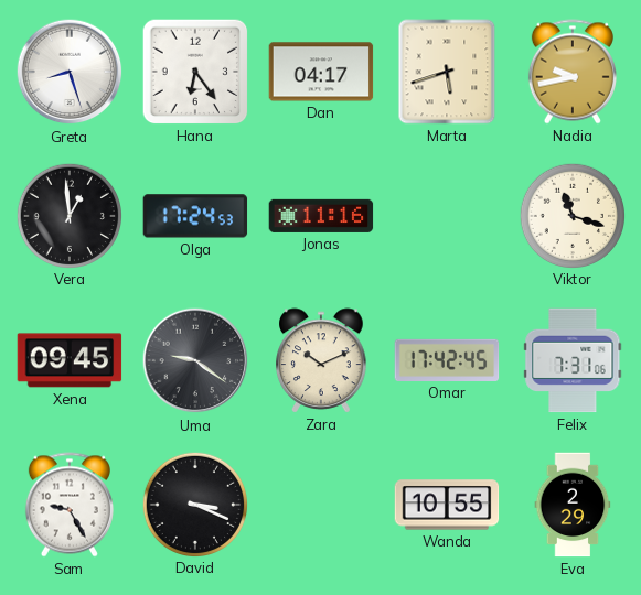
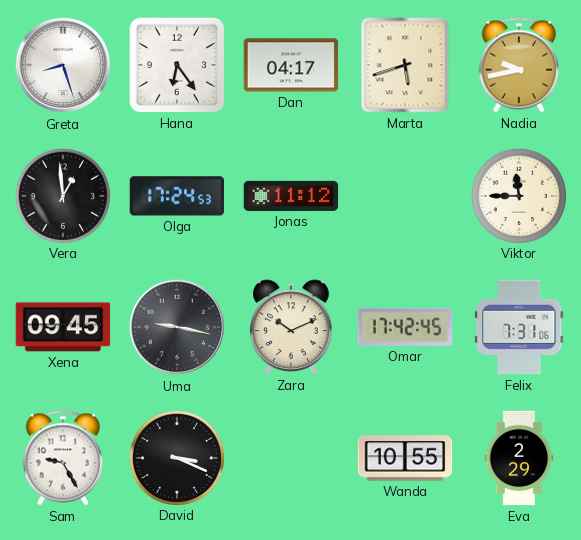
Jonas: 11:16 -> 11:12
Viktor: 11:18 -> 11:45
Uma: 9:21 -> 9:17
